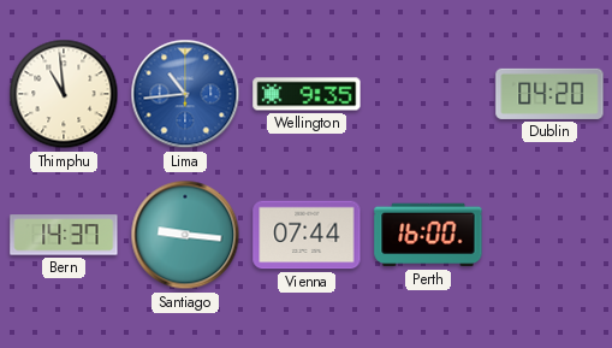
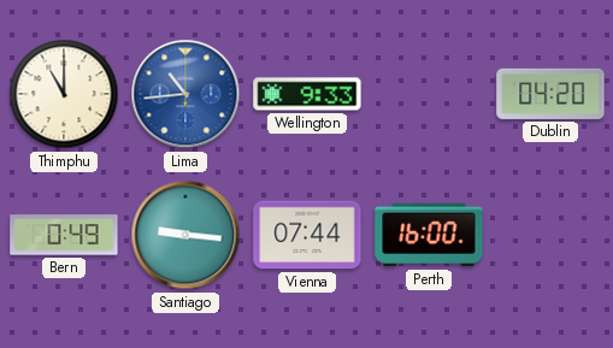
Thimphu: 10:59 -> 11:00
Wellington: 9:35 -> 9:33
Bern: 14:37 -> 0:49
